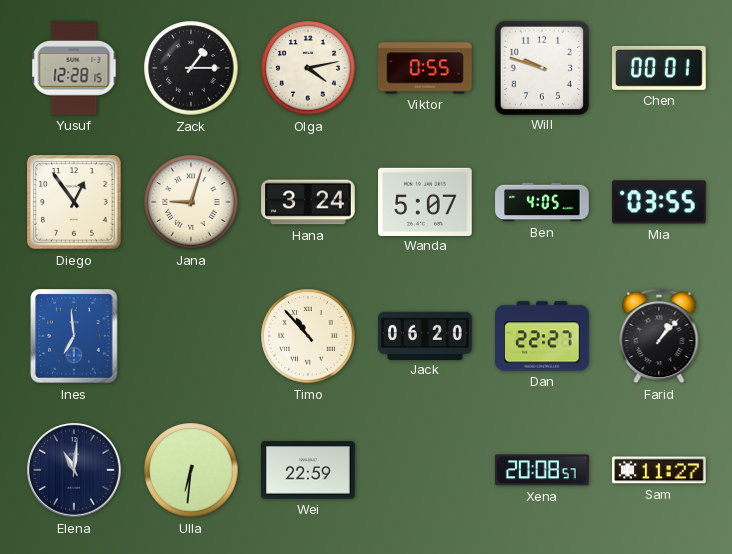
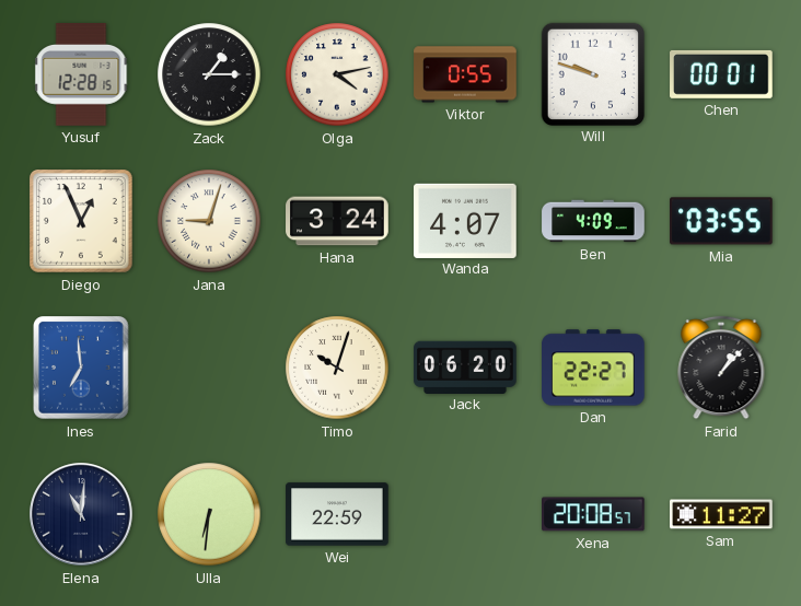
Diego: 12:54 -> 12:56
Wanda: 5:07 -> 4:07
Ben: 4:05 -> 4:09
Timo: 10:53 -> 10:03
